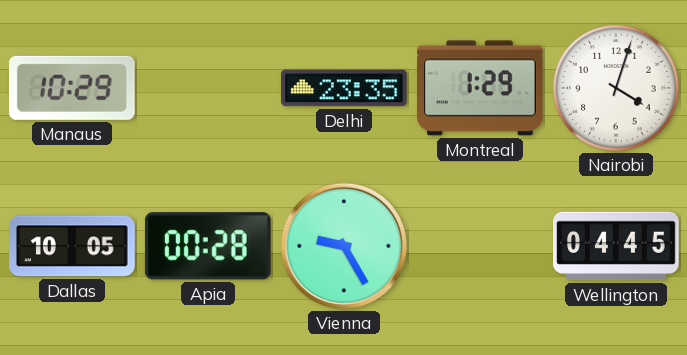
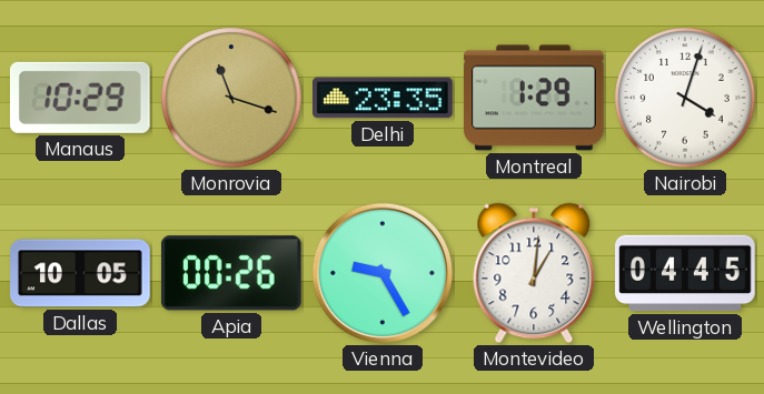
Monrovia: none -> 11:18
Apia: 00:28 -> 00:26
Montevideo: none -> 1:01
